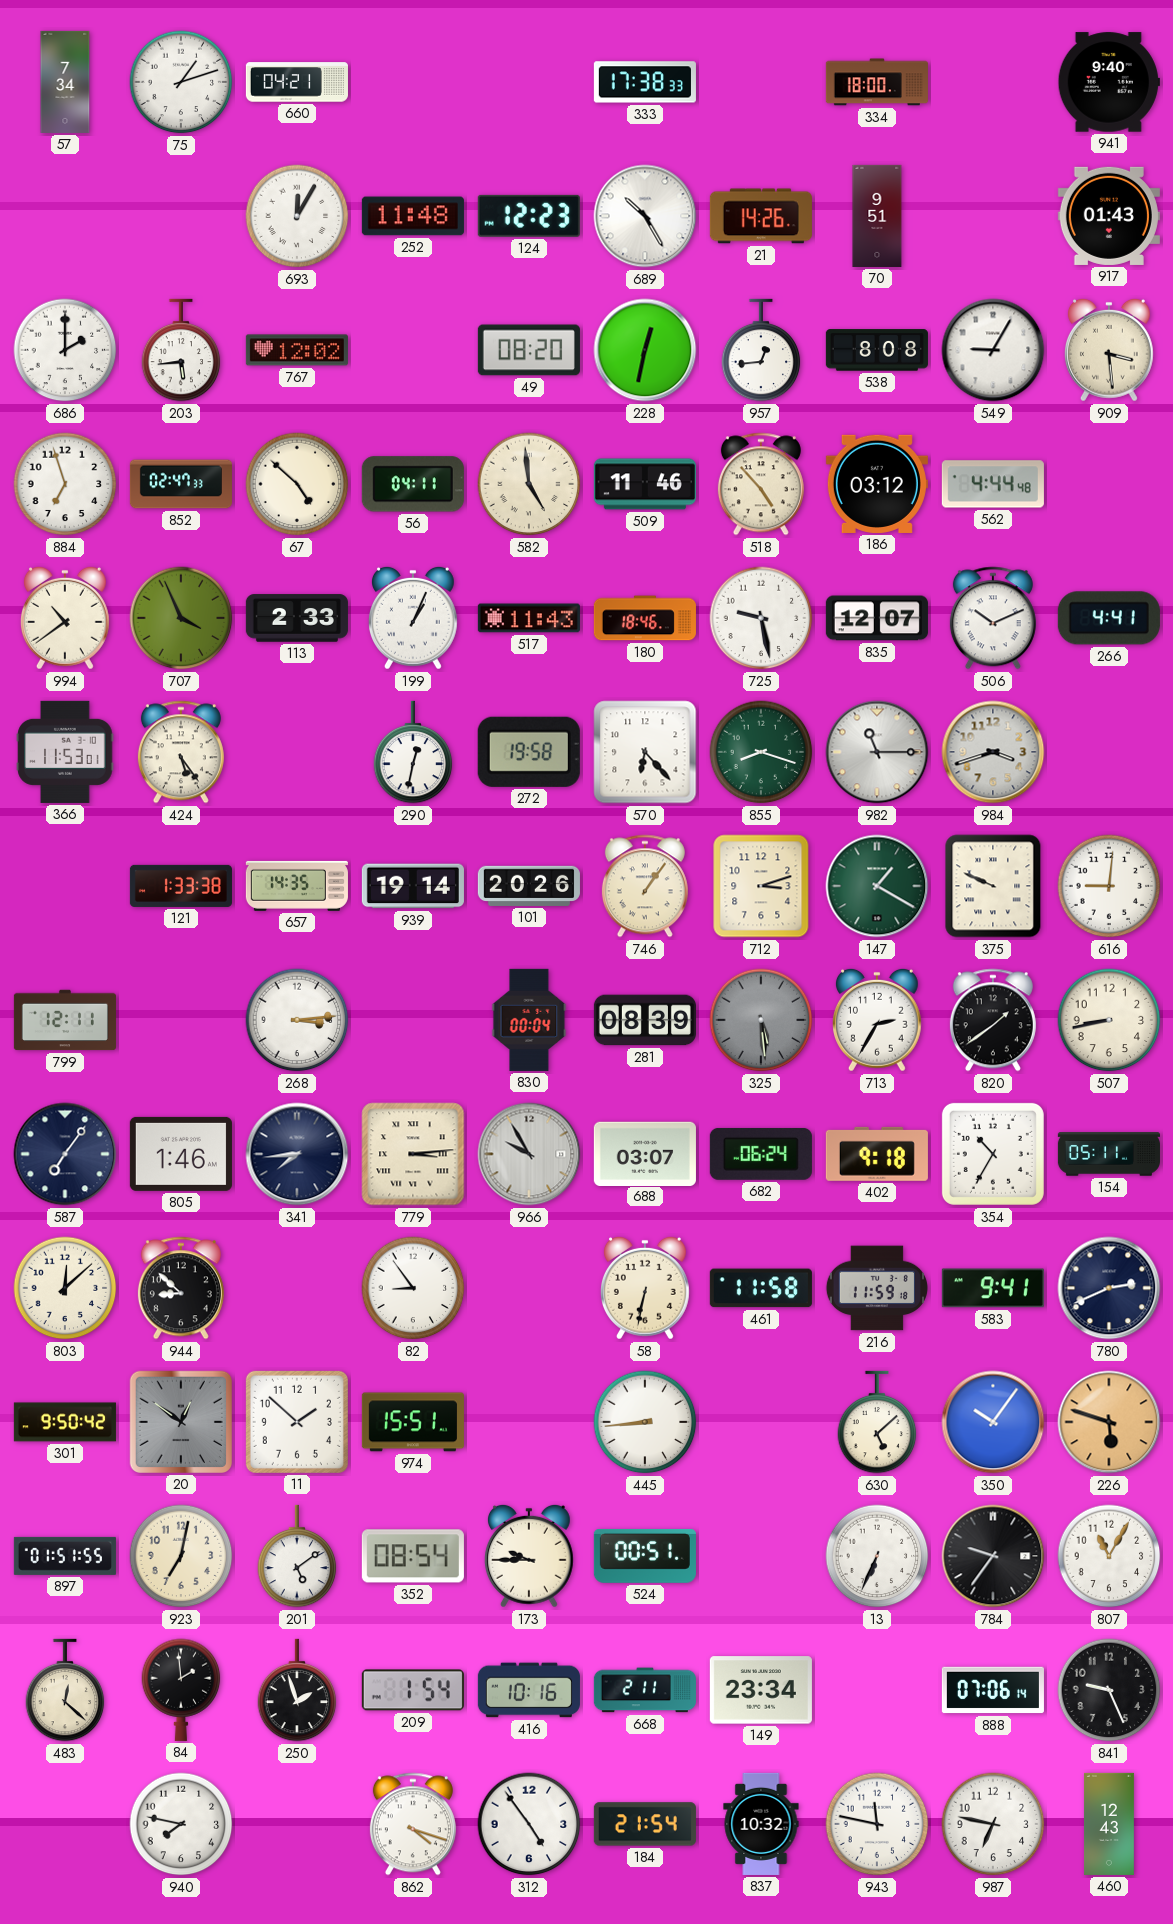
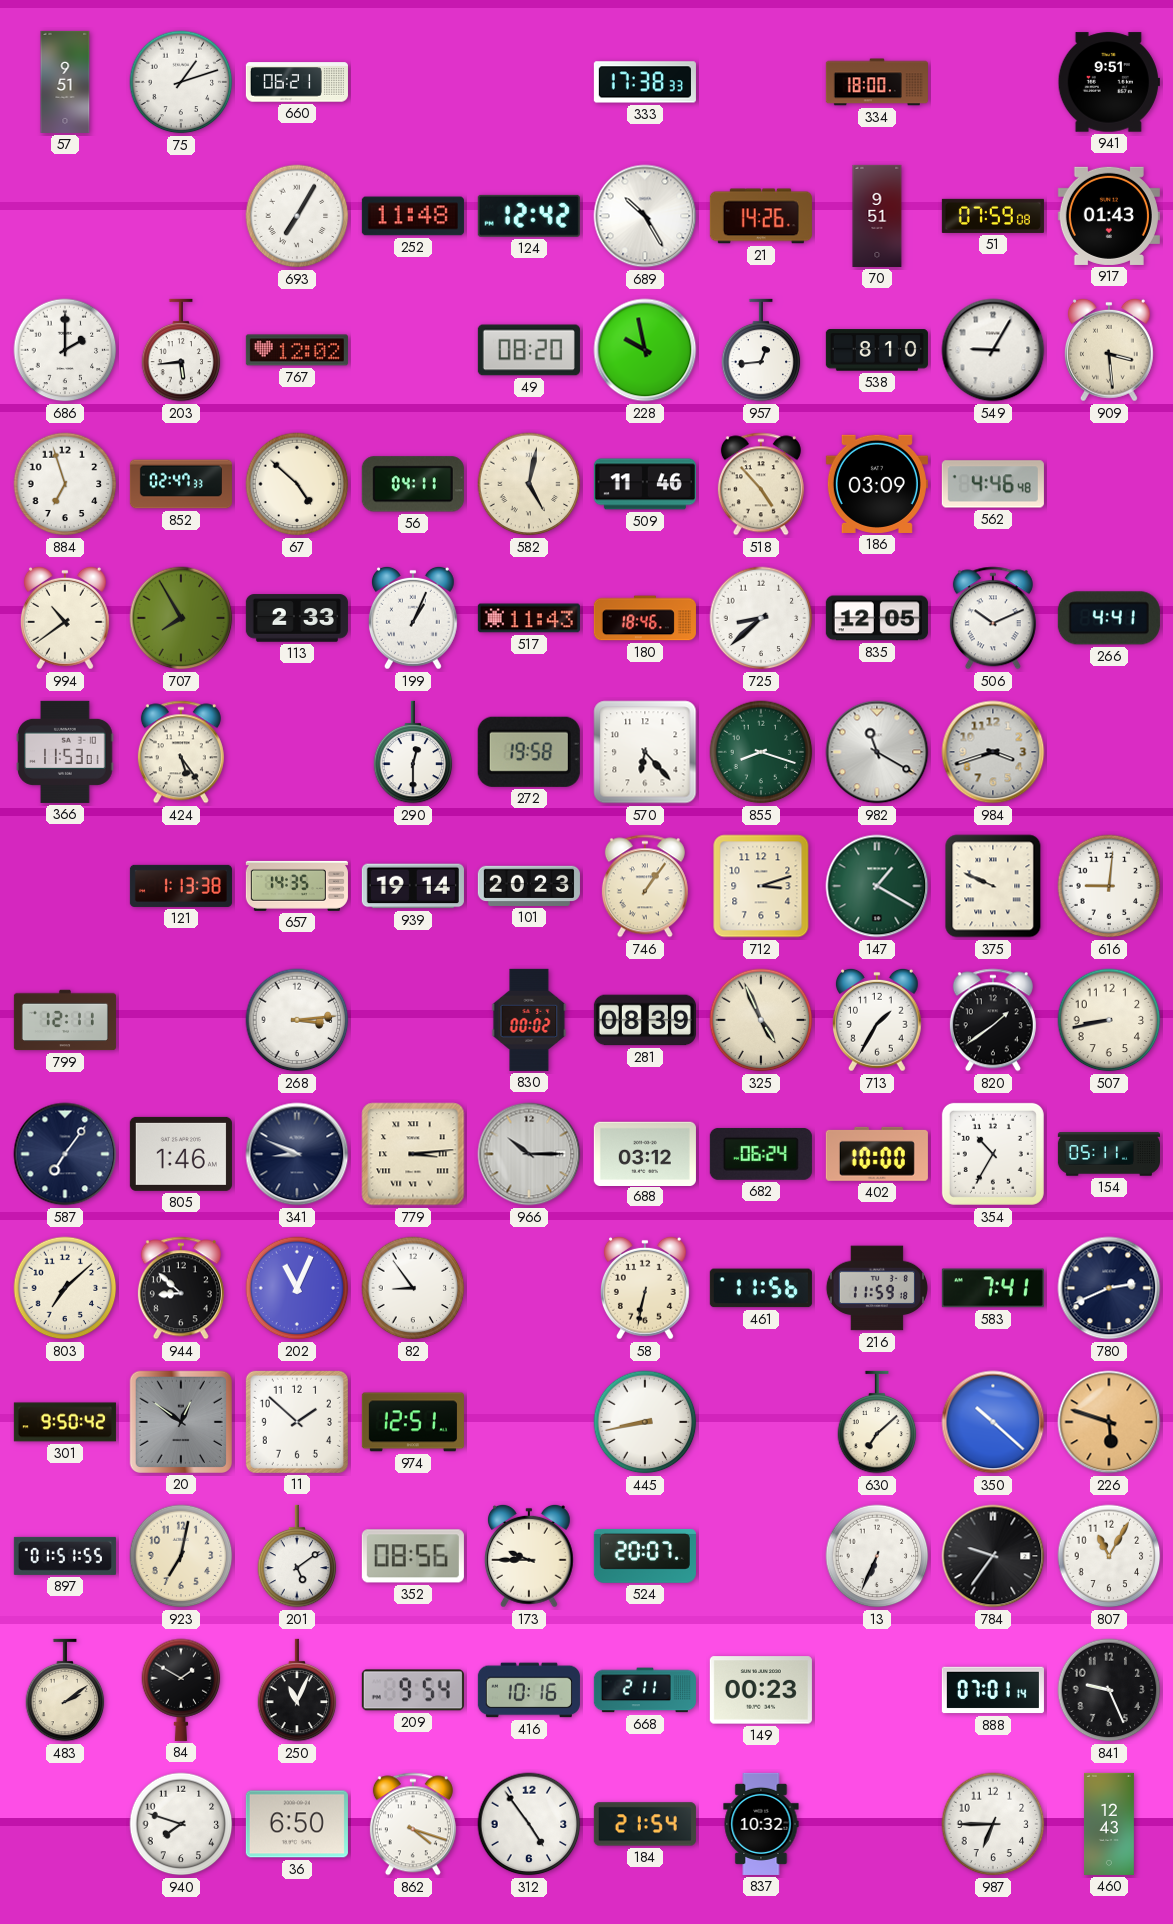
57: 7:34 -> 9:51
660: 04:21 -> 06:21
941: 9:40 -> 9:51
693: 12:05 -> 7:05
124: 12:23 -> 12:42
51: none -> 07:59
228: 12:32 -> 9:58
538: 8:08 -> 8:10
582: 4:59 -> 5:02
186: 03:12 -> 03:09
562: 4:44 -> 4:46
707: 3:56 -> 7:55
725: 9:28 -> 8:38
835: 12:07 -> 12:05
290: 12:32 -> 12:30
982: 11:15 -> 11:20
121: 1:33 -> 1:13
101: 20:26 -> 20:23
830: 00:04 -> 00:02
325: 5:29 -> 4:56
325 dial: grey -> cream
713: 2:35 -> 1:35
341: 7:44 -> 8:49
966: 9:55 -> 10:15
688: 03:07 -> 03:12
402: 9:18 -> 10:00
803: 12:08 -> 7:08
202: none -> 11:04
461: 11:58 -> 11:56
583: 9:41 -> 7:41
974: 15:51 -> 12:51
445: 8:44 -> 8:43
630: 5:08 -> 7:08
350: 10:06 -> 10:22
352: 08:54 -> 08:56
524: 00:51 -> 20:07
483: 12:22 -> 2:09
84: 1:59 -> 1:50
250: 1:57 -> 11:04
209: 1:54 -> 9:54
149: 23:34 -> 00:23
888: 07:06 -> 07:01
940: 7:47 -> 7:48
36: none -> 6:50
943: 11:47 -> none
987: 6:47 -> 6:45
